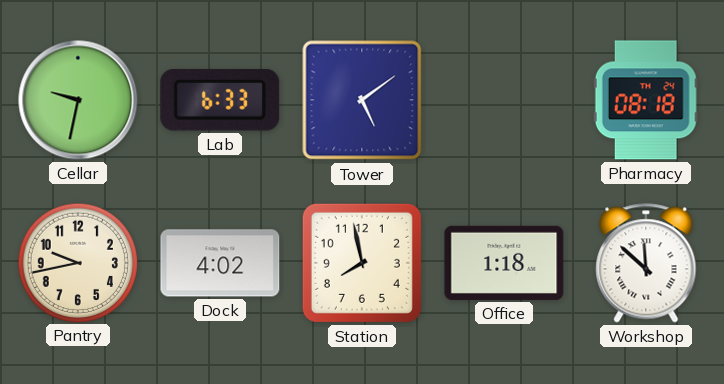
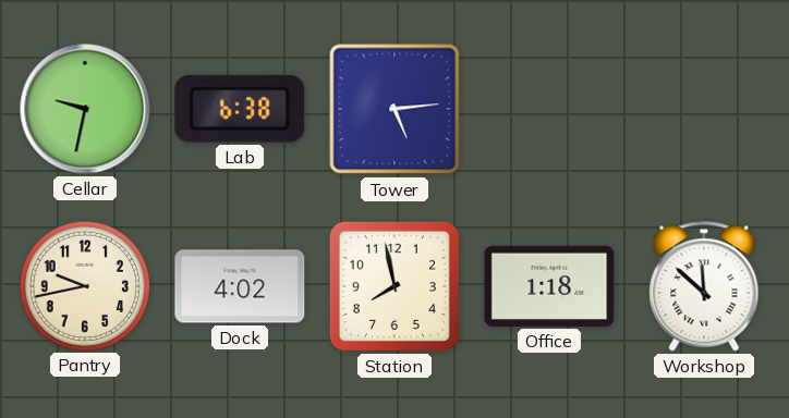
Lab: 6:33 -> 6:38
Tower: 5:09 -> 5:14
Pharmacy: 08:18 -> none
